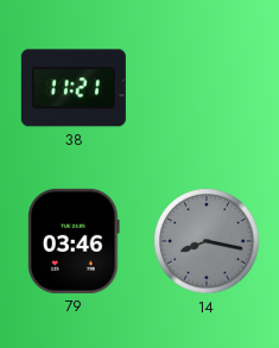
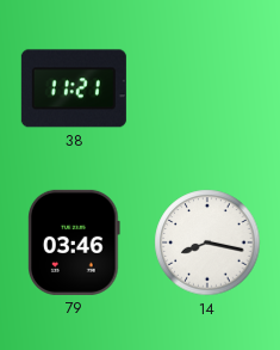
14 dial: grey -> white
